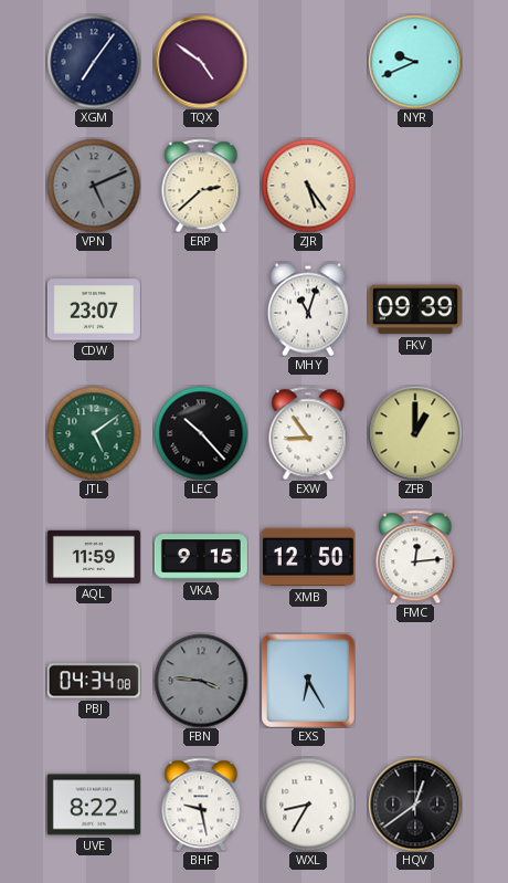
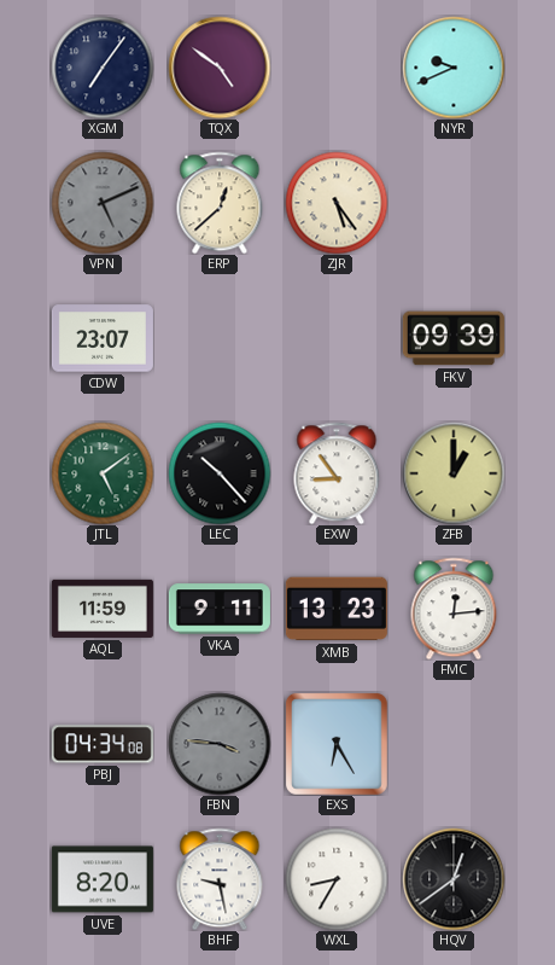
ERP: 2:38 -> 12:38
MHY: 11:03 -> none
VKA: 9:15 -> 9:11
XMB: 12:50 -> 13:23
UVE: 8:22 -> 8:20
